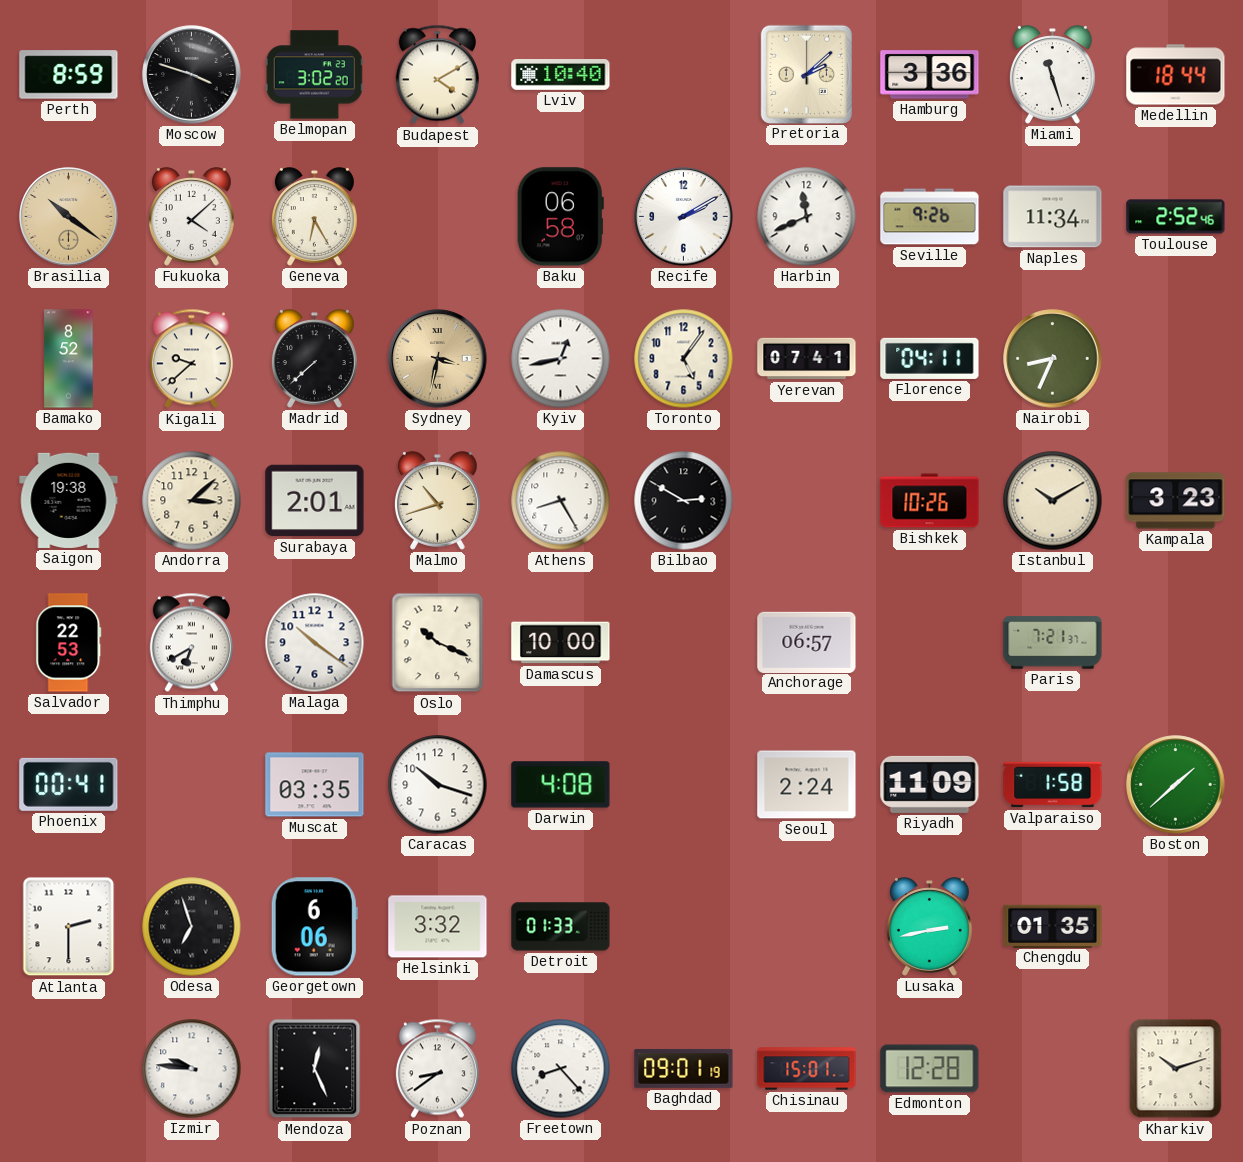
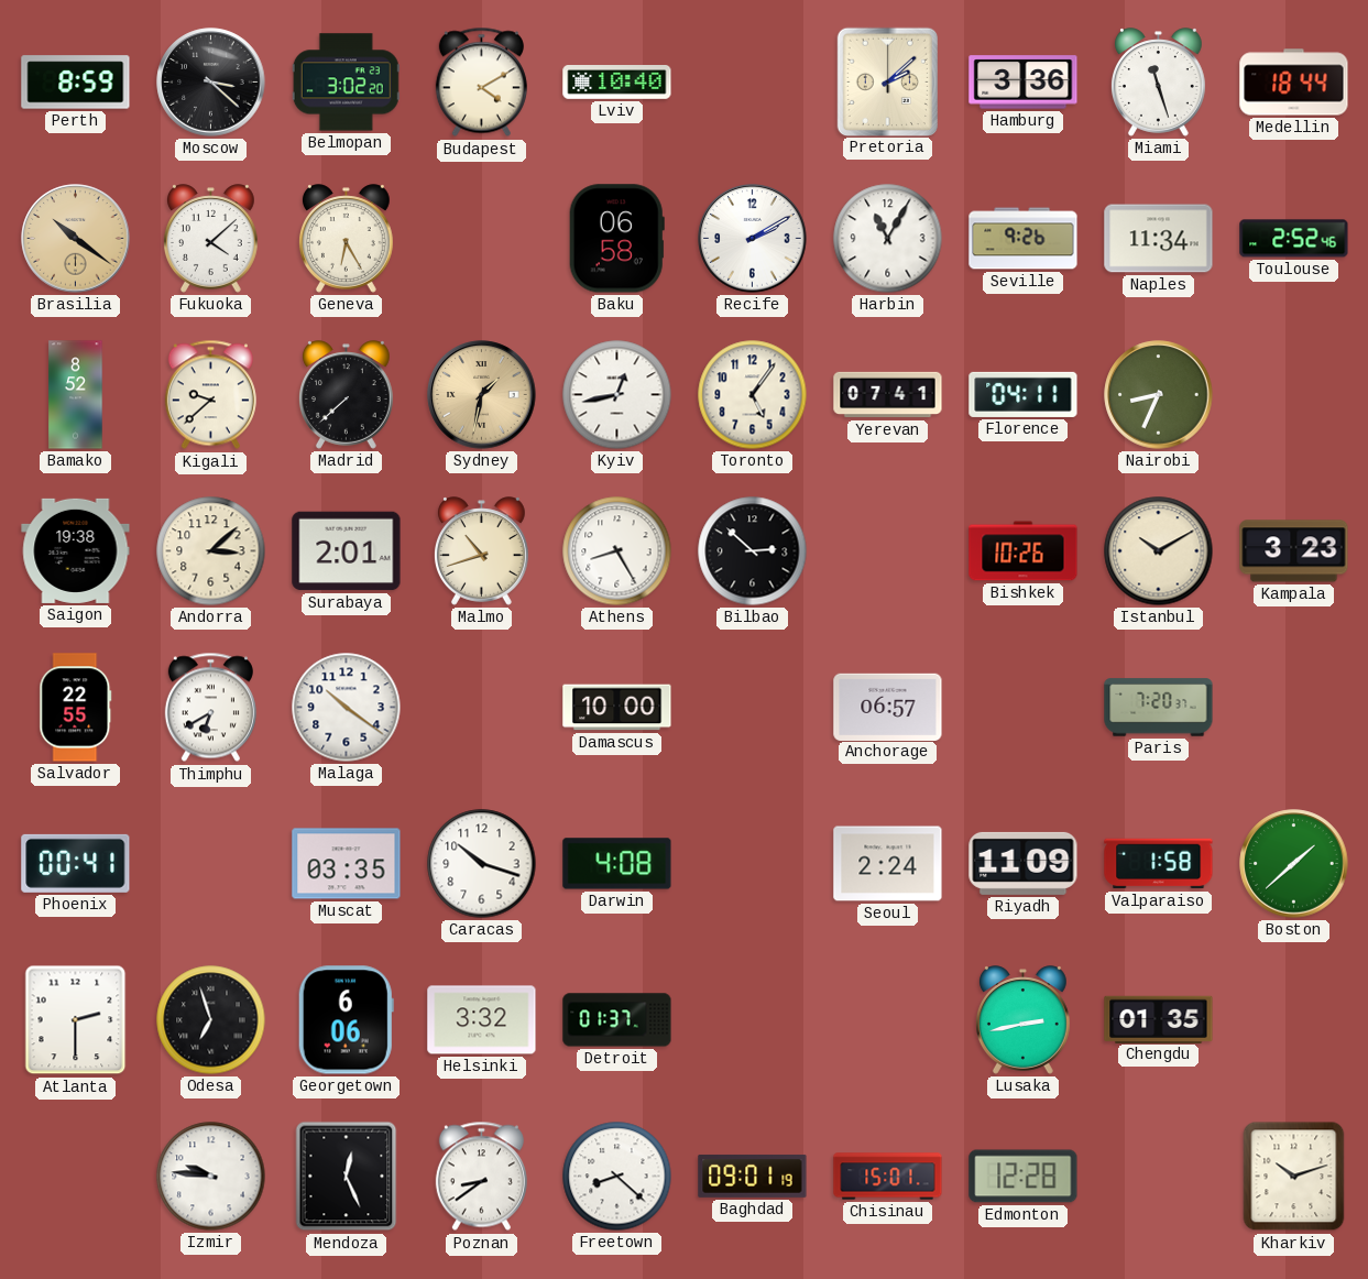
Moscow: 3:48 -> 3:22
Harbin: 11:41 -> 11:05
Sydney: 3:32 -> 1:32
Bilbao: 2:50 -> 2:52
Salvador: 22:53 -> 22:55
Oslo: 10:19 -> none
Paris: 7:21 -> 7:20
Detroit: 01:33 -> 01:37
Freetown: 8:23 -> 8:22
